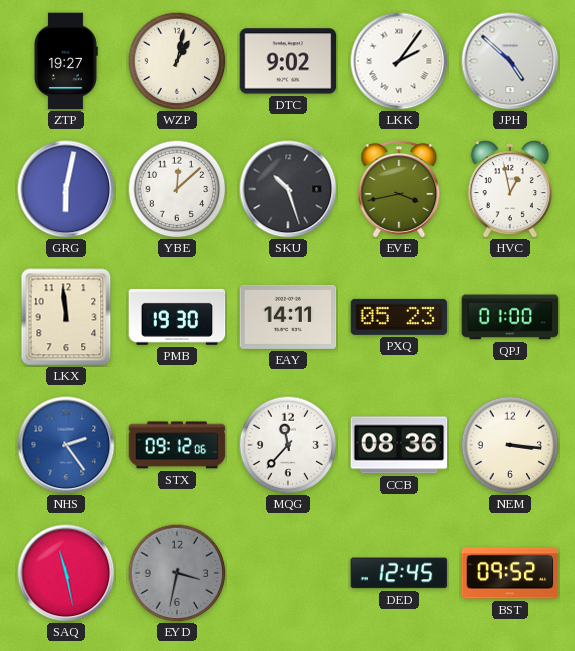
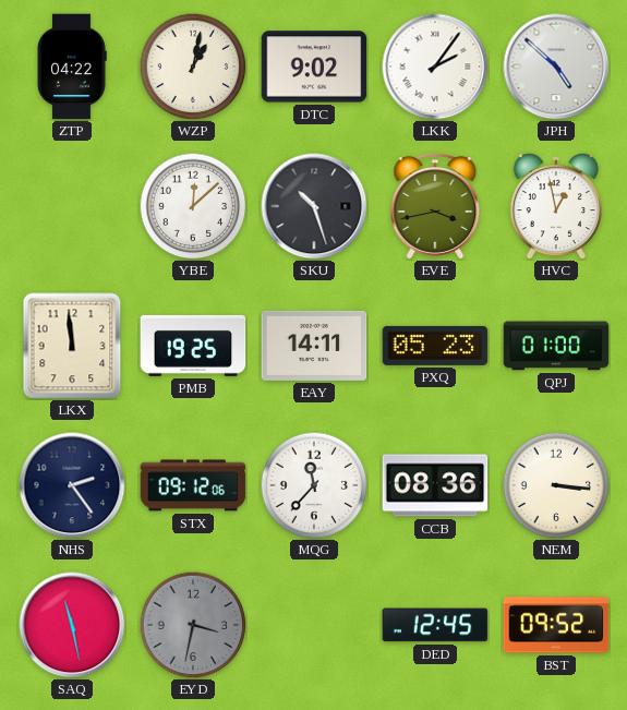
ZTP: 19:27 -> 04:22
GRG: 6:02 -> none
PMB: 19:30 -> 19:25
NHS dial: blue -> navy
